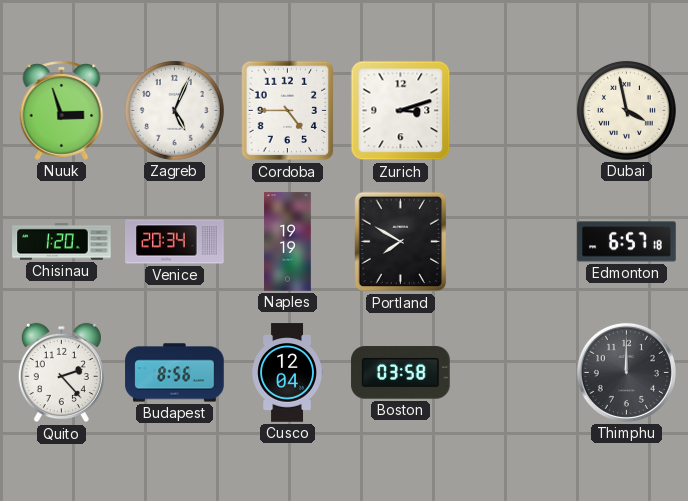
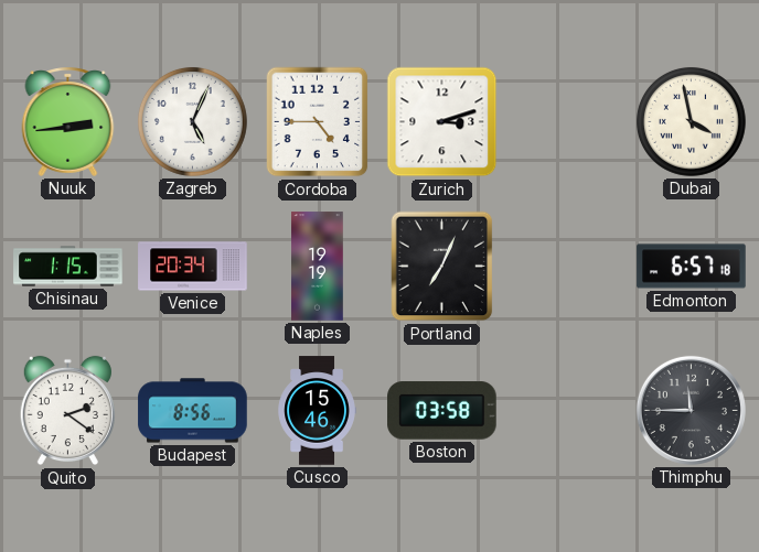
Nuuk: 2:57 -> 2:44
Chisinau: 1:20 -> 1:15
Portland: 7:50 -> 7:04
Quito: 2:23 -> 2:21
Cusco: 12:04 -> 15:46
Thimphu: 12:00 -> 11:45
